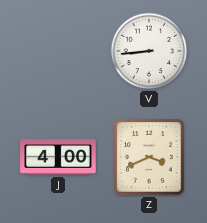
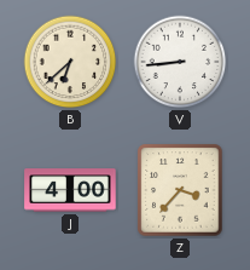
B: none -> 6:38
Z: 3:41 -> 3:37
